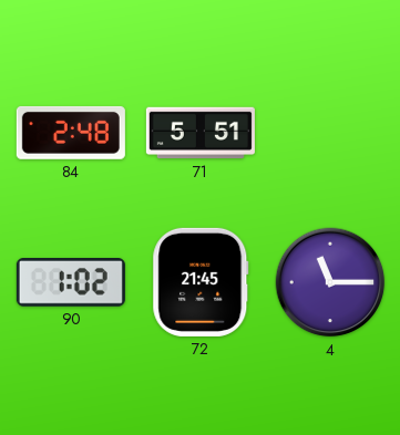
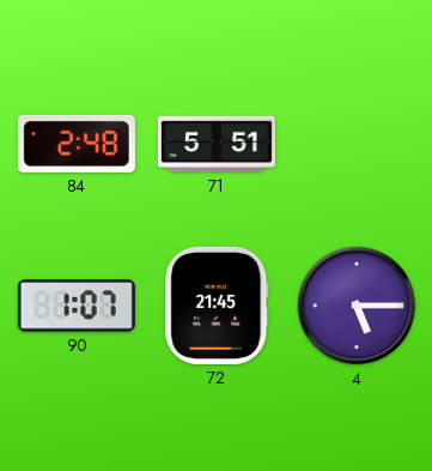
90: 1:02 -> 1:07
4: 11:15 -> 5:15
